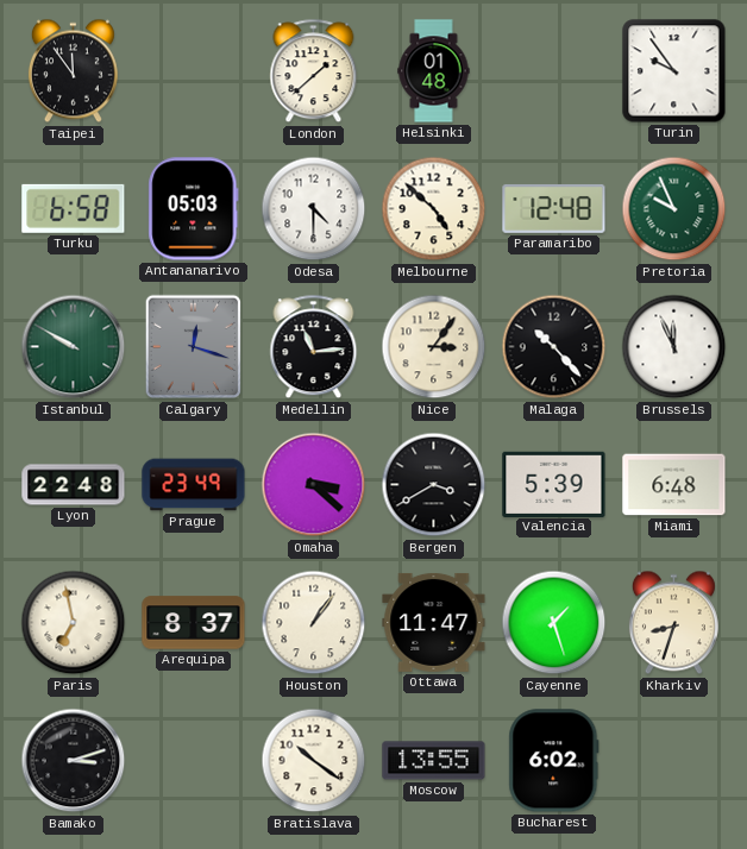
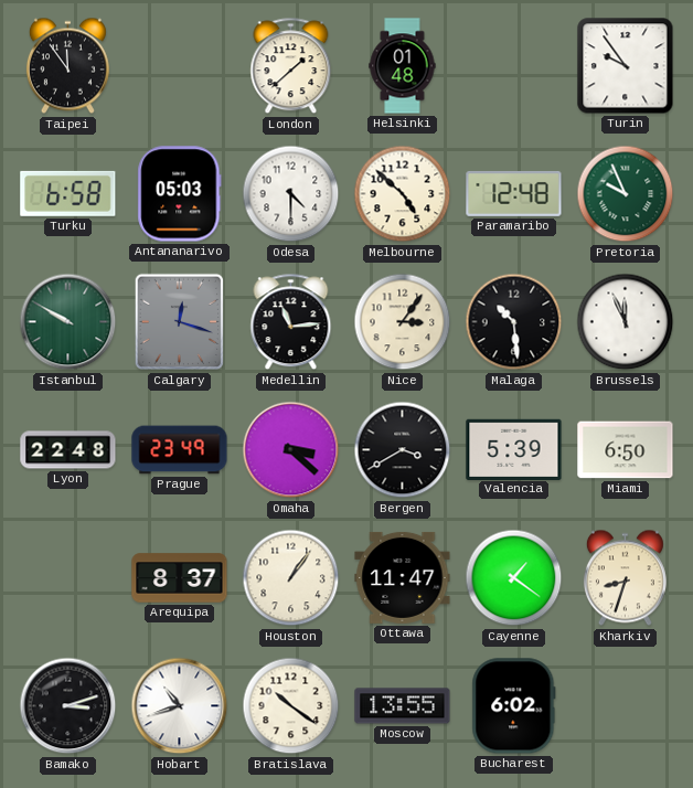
Malaga: 10:23 -> 10:29
Miami: 6:48 -> 6:50
Paris: 6:58 -> none
Cayenne: 1:27 -> 1:21
Hobart: none -> 10:42
